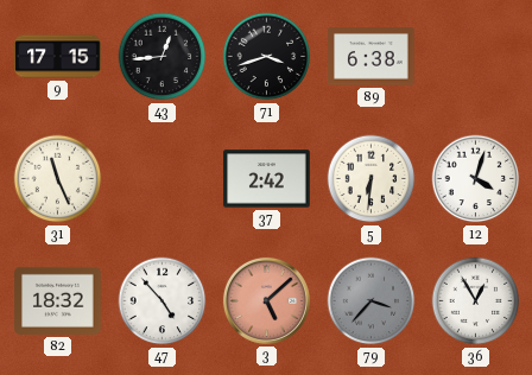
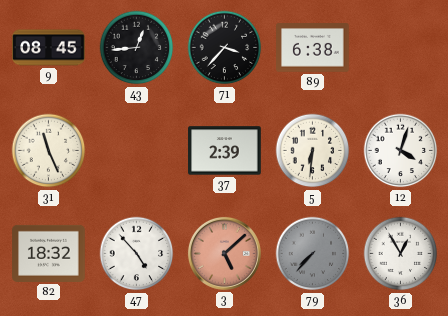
9: 17:15 -> 08:45
71: 3:42 -> 3:37
37: 2:42 -> 2:39
79: 3:37 -> 7:37
